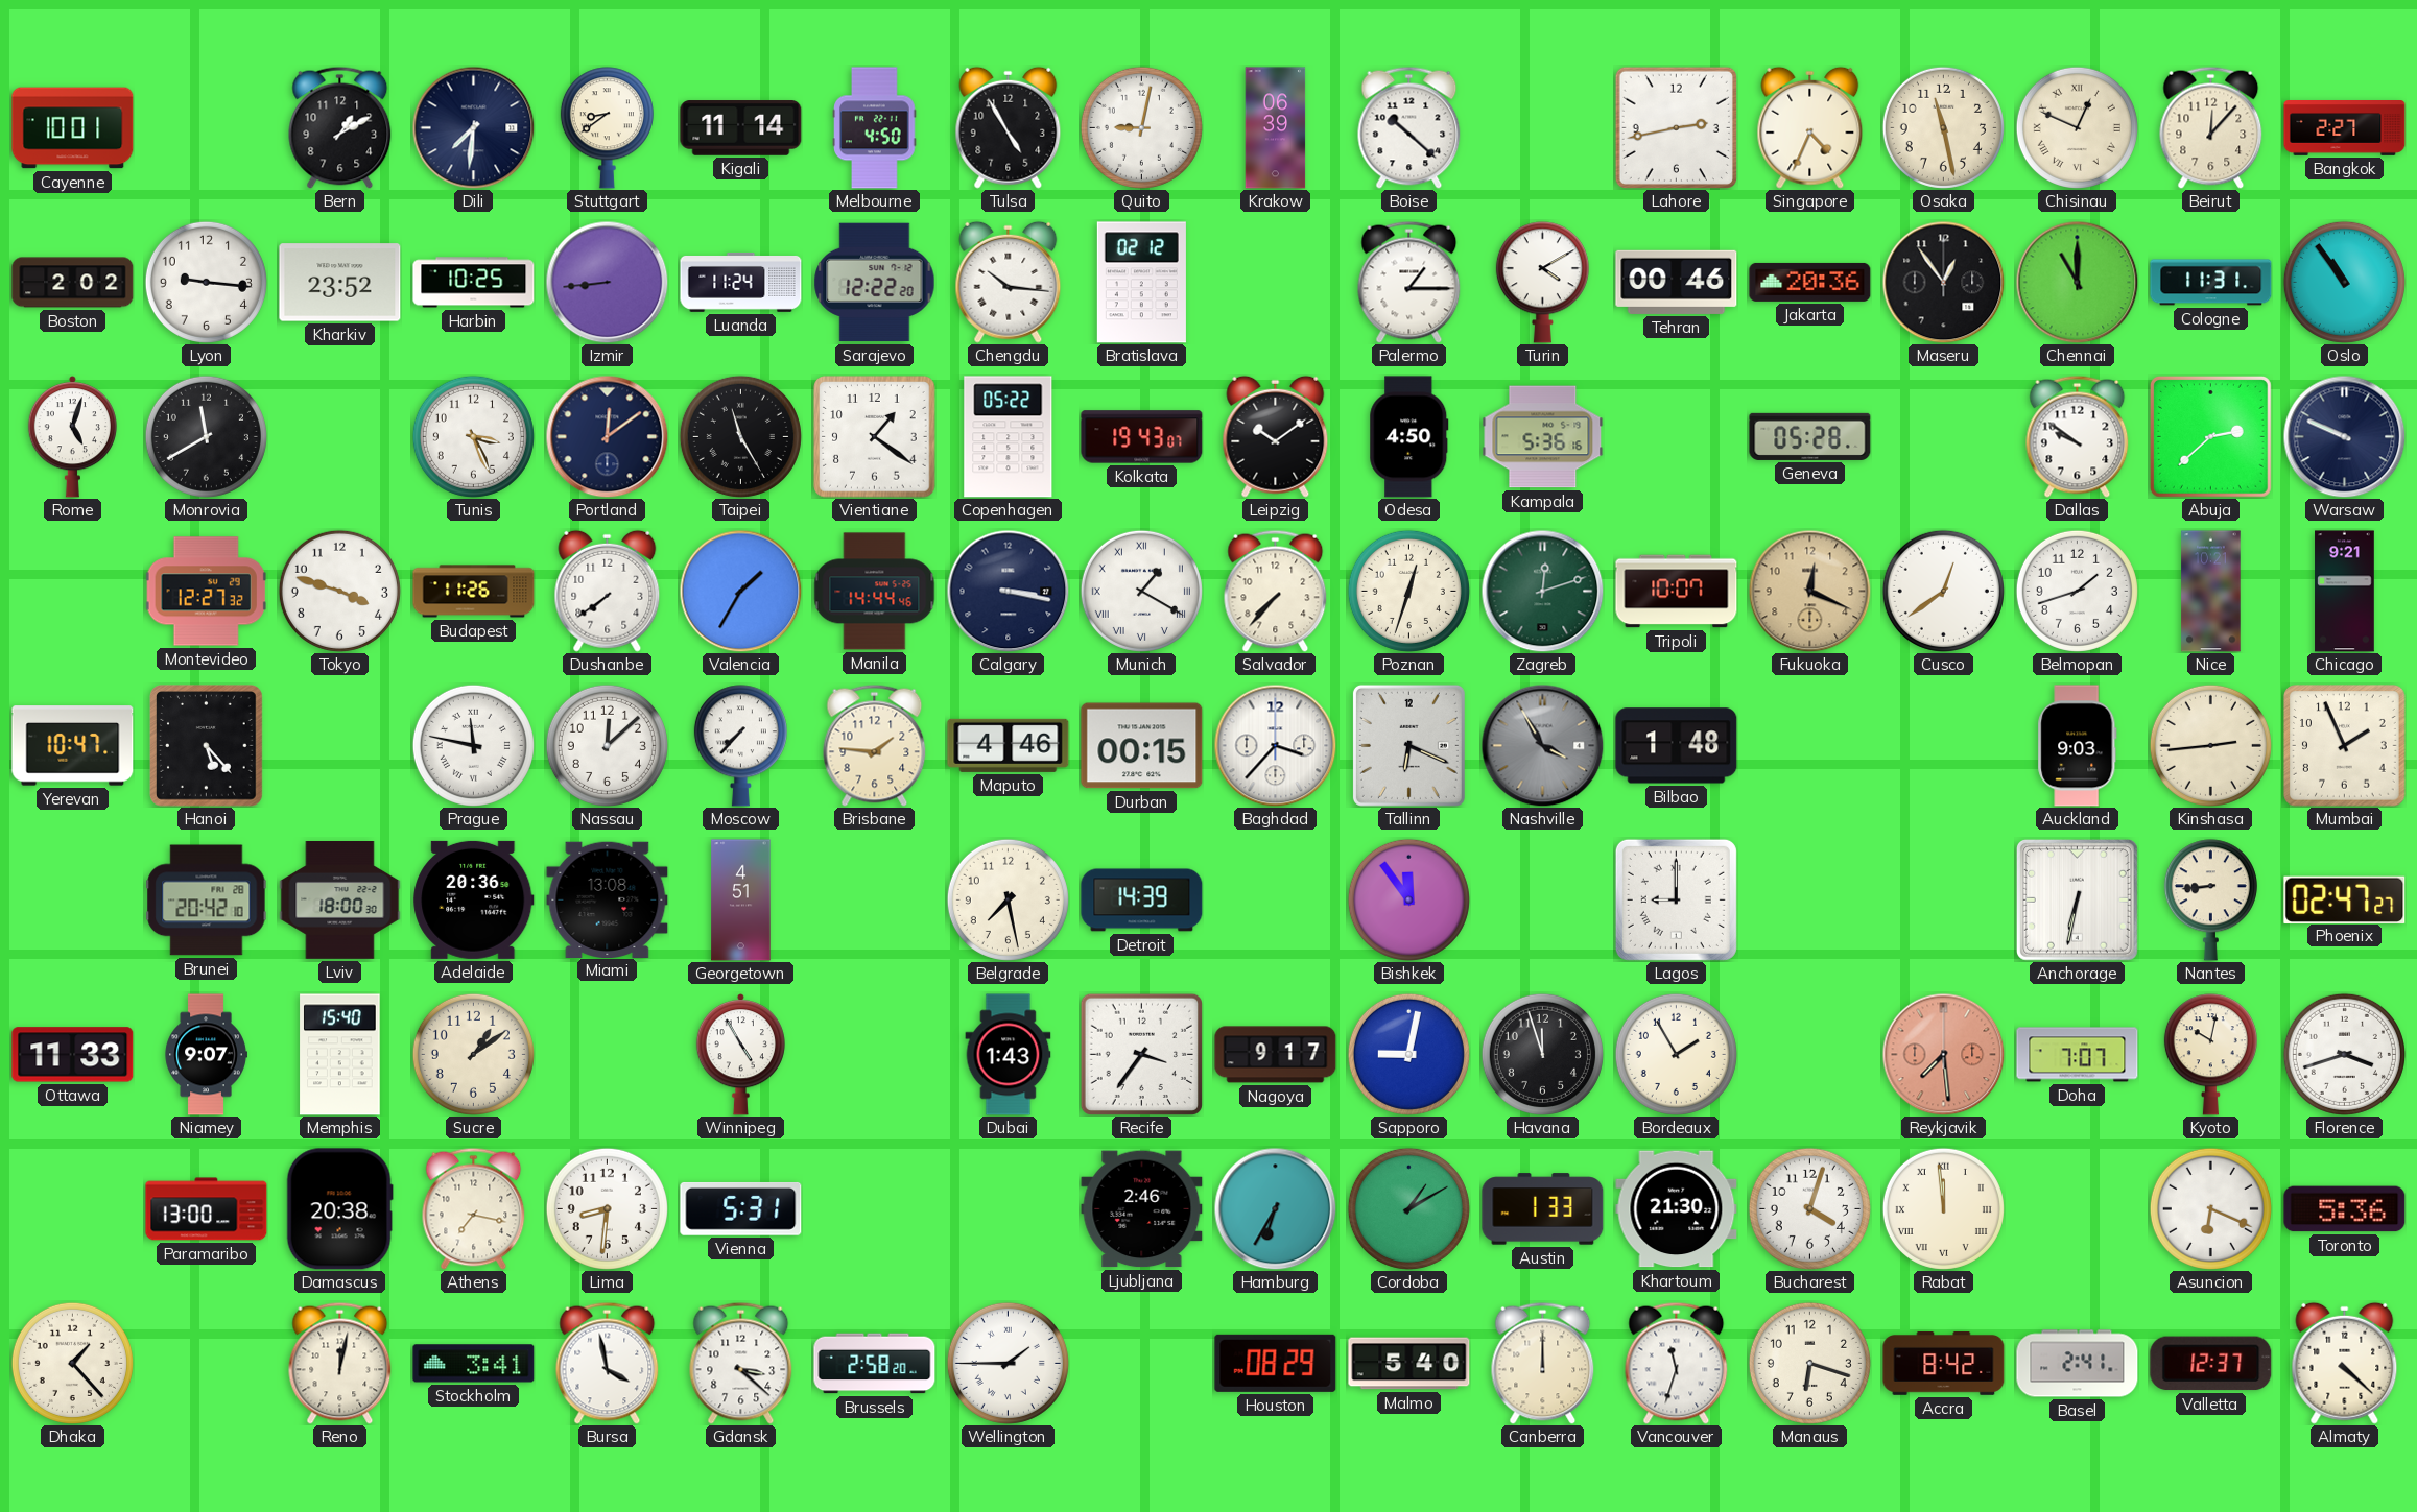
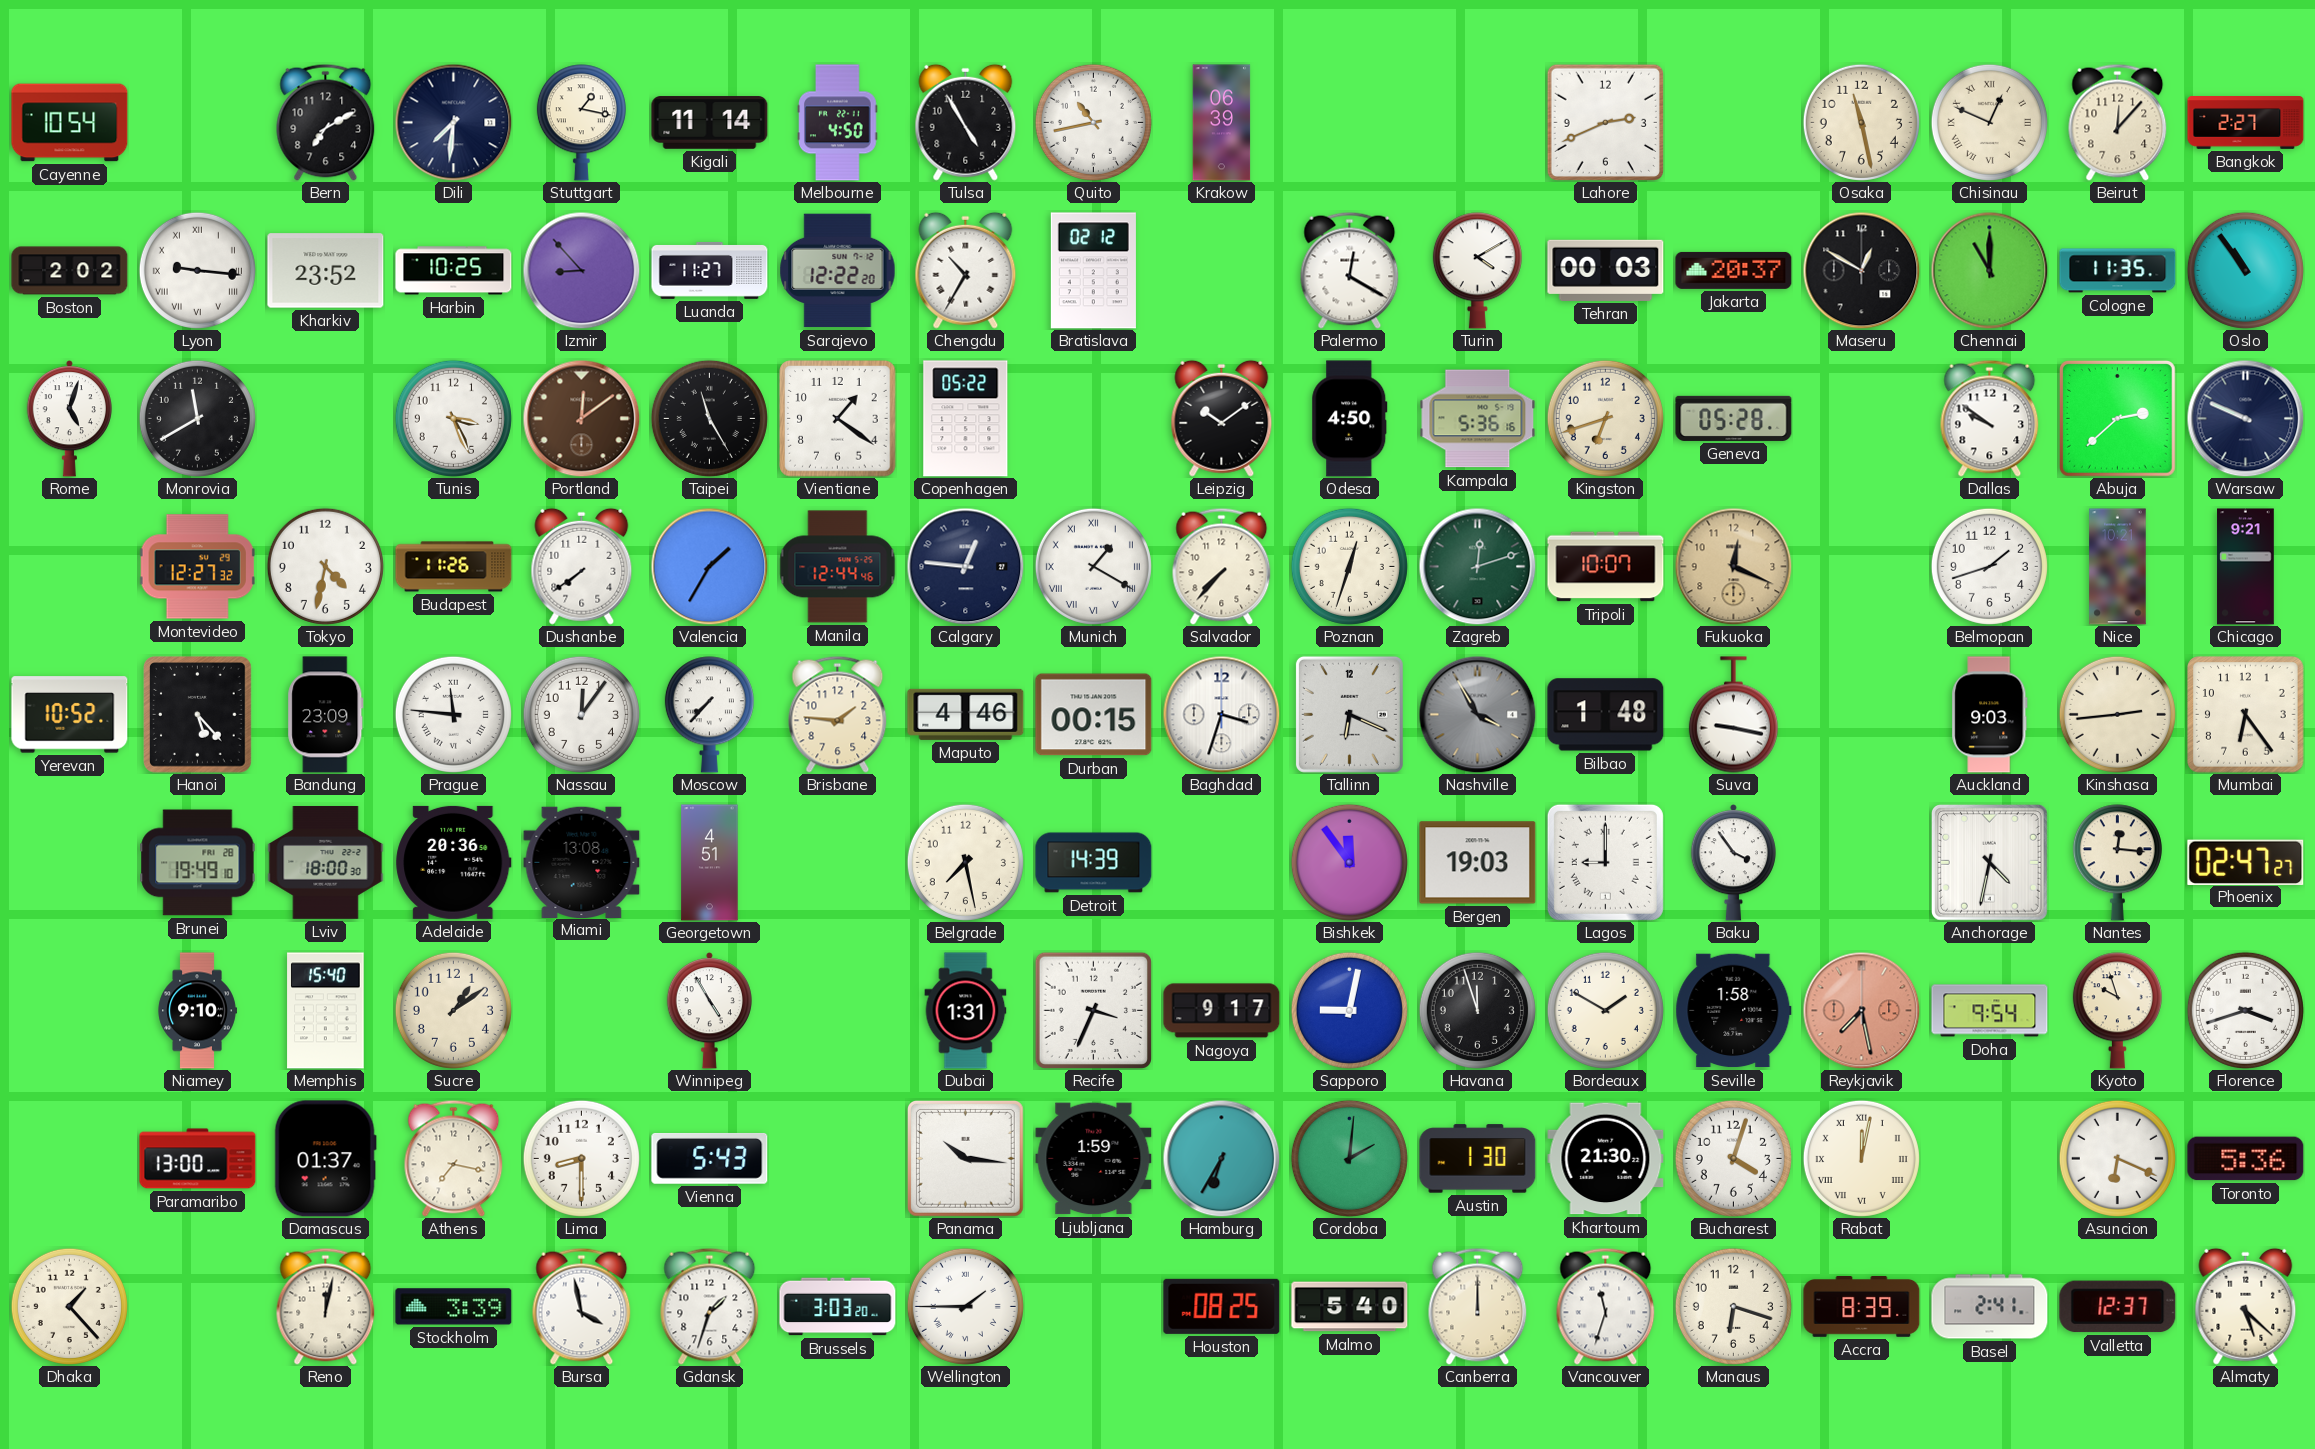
Cayenne: 10:01 -> 10:54
Bern: 1:10 -> 7:10
Stuttgart: 8:39 -> 1:17
Quito: 9:02 -> 10:43
Boise: 10:22 -> none
Lahore: 2:43 -> 2:41
Singapore: 4:34 -> none
Lyon numerals: Arabic -> Roman
Izmir: 8:44 -> 8:53
Luanda: 11:24 -> 11:27
Chengdu: 10:16 -> 10:35
Palermo: 1:15 -> 12:20
Tehran: 00:46 -> 00:03
Jakarta: 20:36 -> 20:37
Maseru: 12:54 -> 12:50
Cologne: 11:31 -> 11:35
Portland dial: navy -> brown
Kolkata: 19:43 -> none
Kingston: none -> 6:42
Tokyo: 3:48 -> 4:32
Manila: 14:44 -> 12:44
Calgary: 3:17 -> 12:46
Cusco: 12:39 -> none
Yerevan: 10:47 -> 10:52
Bandung: none -> 23:09
Prague: 11:47 -> 11:46
Nassau: 12:08 -> 12:06
Baghdad: 3:37 -> 3:33
Suva: none -> 9:17
Mumbai: 1:56 -> 6:24
Brunei: 20:42 -> 19:49
Bergen: none -> 19:03
Baku: none -> 3:54
Anchorage: 6:32 -> 4:32
Nantes: 8:44 -> 12:16
Ottawa: 11:33 -> none
Niamey: 9:07 -> 9:10
Dubai: 1:43 -> 1:31
Recife: 3:36 -> 3:34
Bordeaux: 1:55 -> 1:50
Seville: none -> 1:58
Reykjavik: 7:29 -> 7:28
Doha: 7:07 -> 9:54
Kyoto: 10:02 -> 9:57
Damascus: 20:38 -> 01:37
Lima: 8:31 -> 8:30
Vienna: 5:31 -> 5:43
Panama: none -> 10:16
Ljubljana: 2:46 -> 1:59
Cordoba: 1:10 -> 2:01
Austin: 1:33 -> 1:30
Rabat: 11:59 -> 12:02
Stockholm: 3:41 -> 3:39
Gdansk: 3:22 -> 1:33
Brussels: 2:58 -> 3:03
Houston: 08:29 -> 08:25
Accra: 8:42 -> 8:39
Almaty: 4:22 -> 5:22
